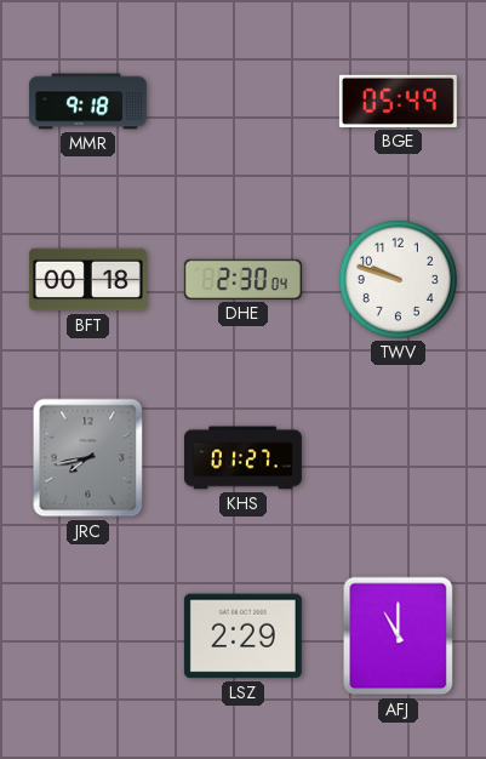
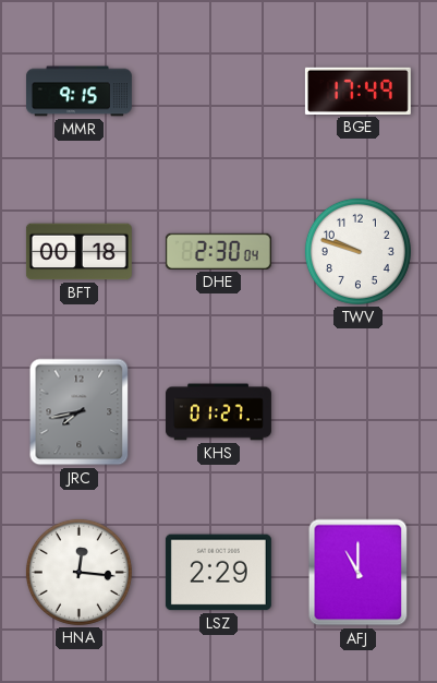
MMR: 9:18 -> 9:15
BGE: 05:49 -> 17:49
HNA: none -> 12:16
